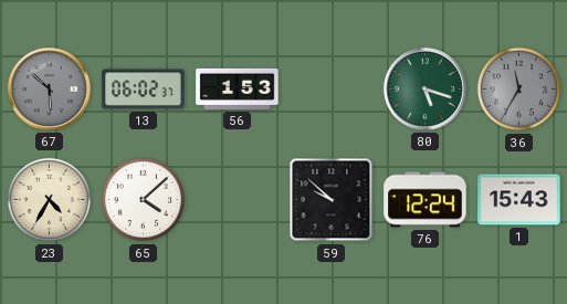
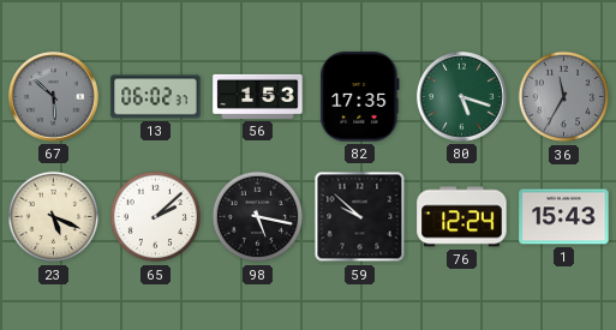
82: none -> 17:35
23: 4:35 -> 5:19
65: 4:08 -> 2:08
98: none -> 5:17
